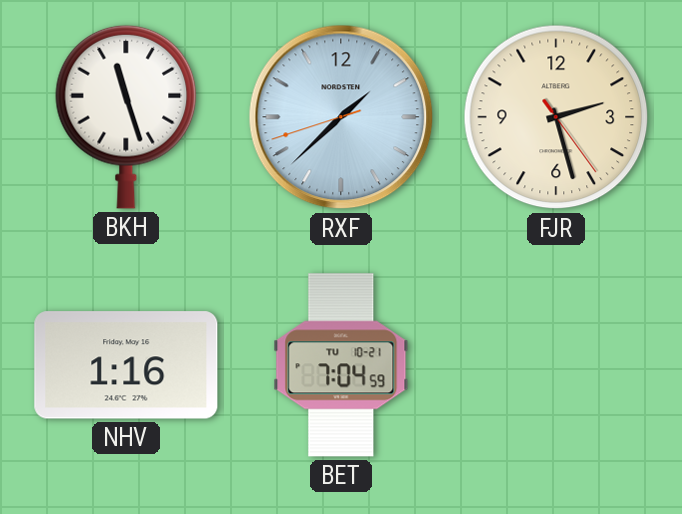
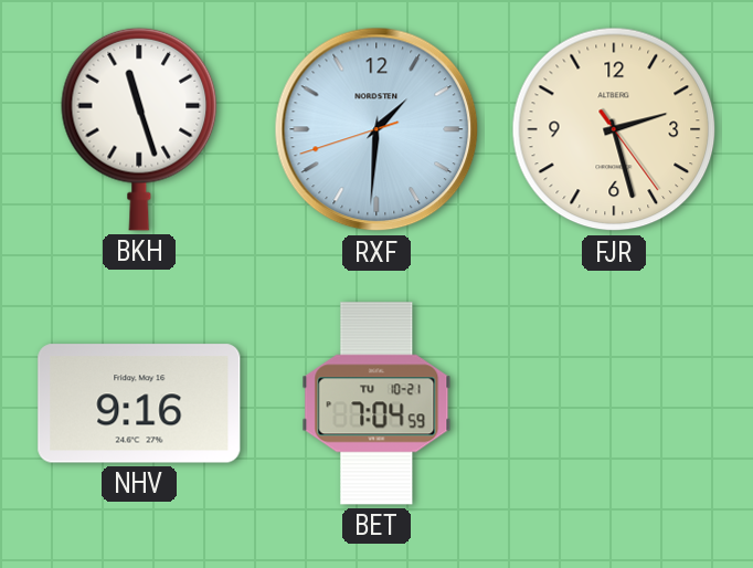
RXF: 1:37 -> 1:30
NHV: 1:16 -> 9:16
